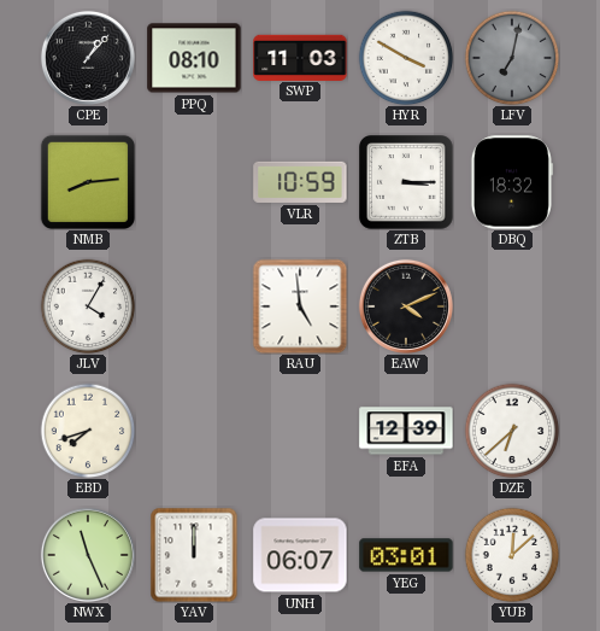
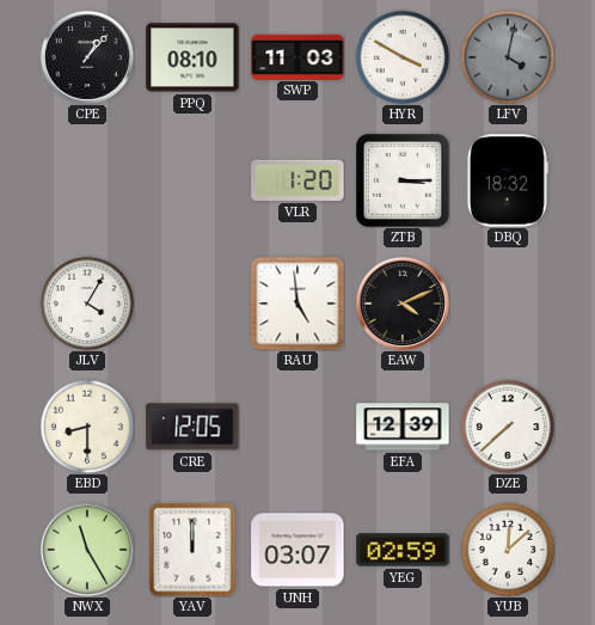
LFV: 7:02 -> 4:02
NMB: 8:14 -> none
VLR: 10:59 -> 1:20
EBD: 7:42 -> 8:30
CRE: none -> 12:05
DZE: 6:38 -> 7:38
NWX: 11:26 -> 11:25
UNH: 06:07 -> 03:07
YEG: 03:01 -> 02:59
